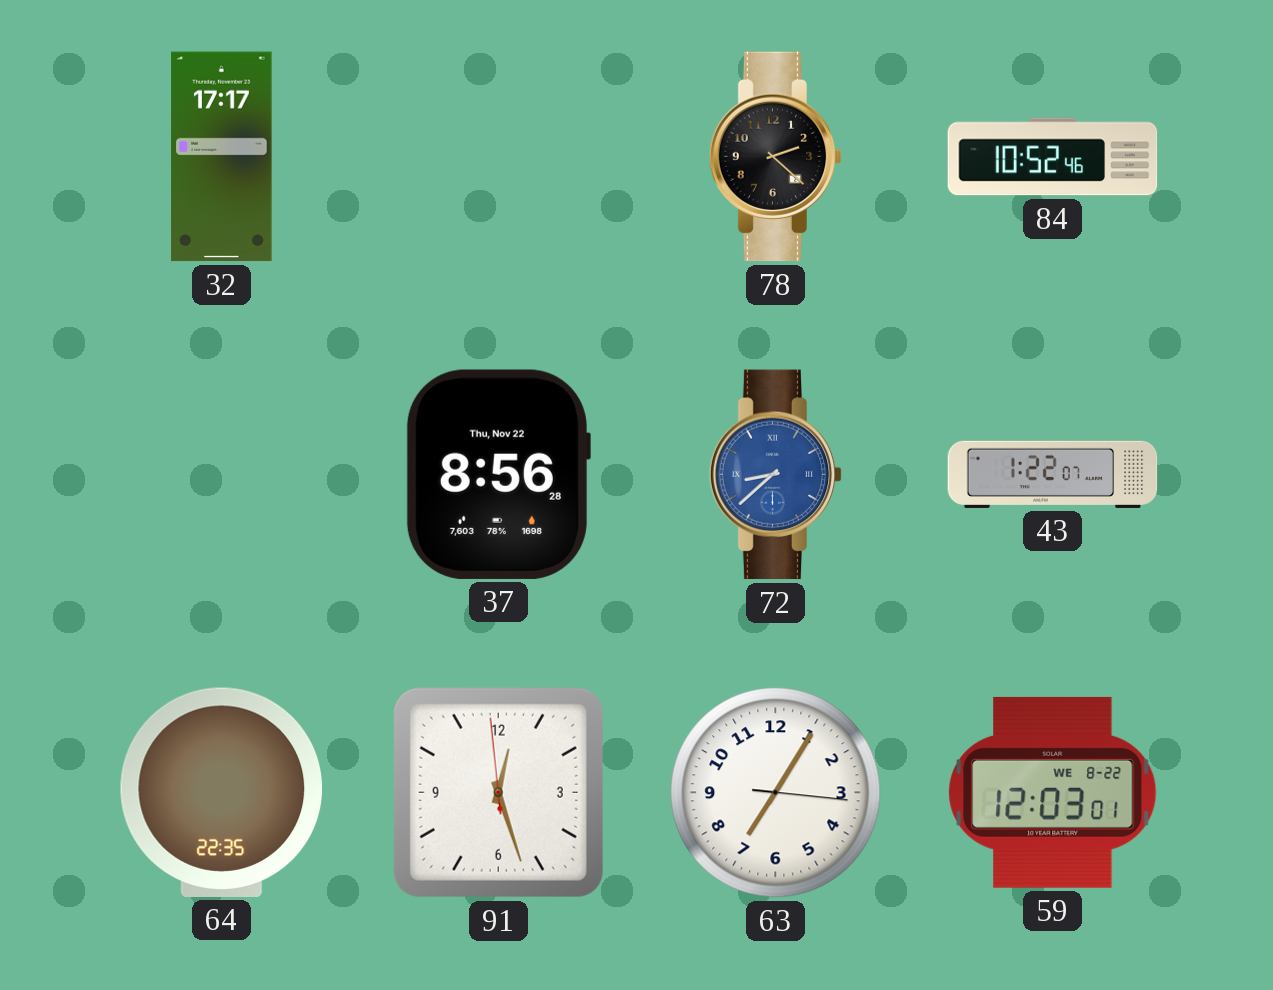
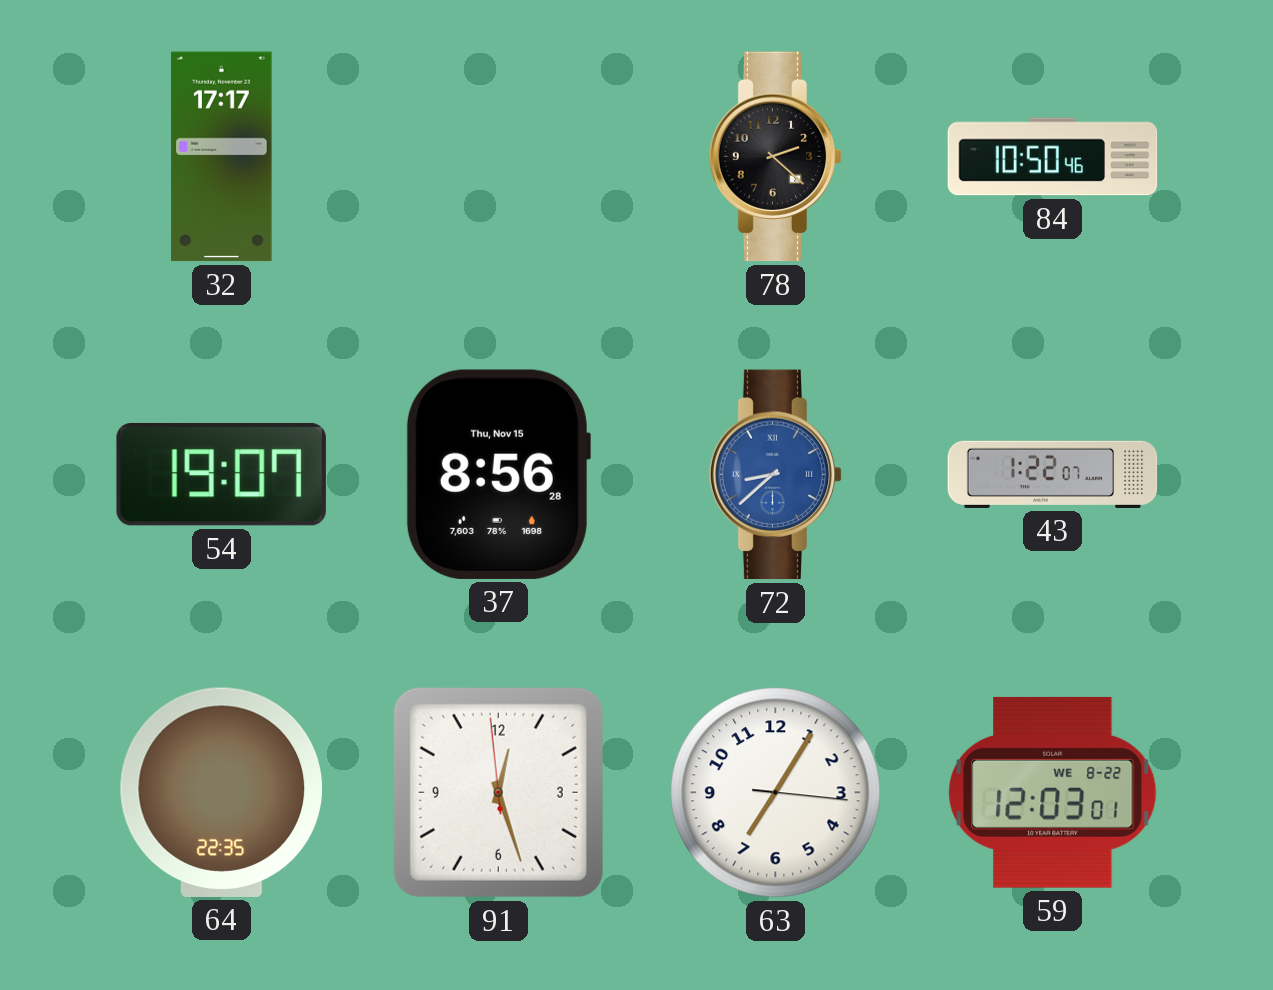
84: 10:52 -> 10:50
54: none -> 19:07
37 date: Thu, Nov 22 -> Thu, Nov 15
